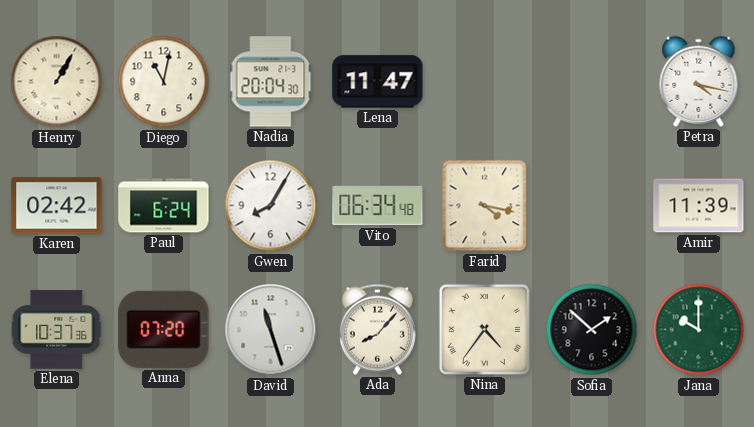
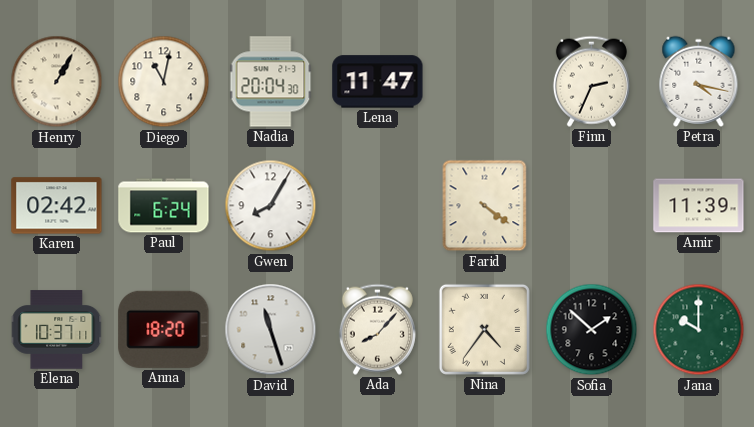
Finn: none -> 2:34
Vito: 06:34 -> none
Farid: 4:17 -> 4:21
Elena: 10:37:36 -> 10:37:11
Anna: 07:20 -> 18:20
